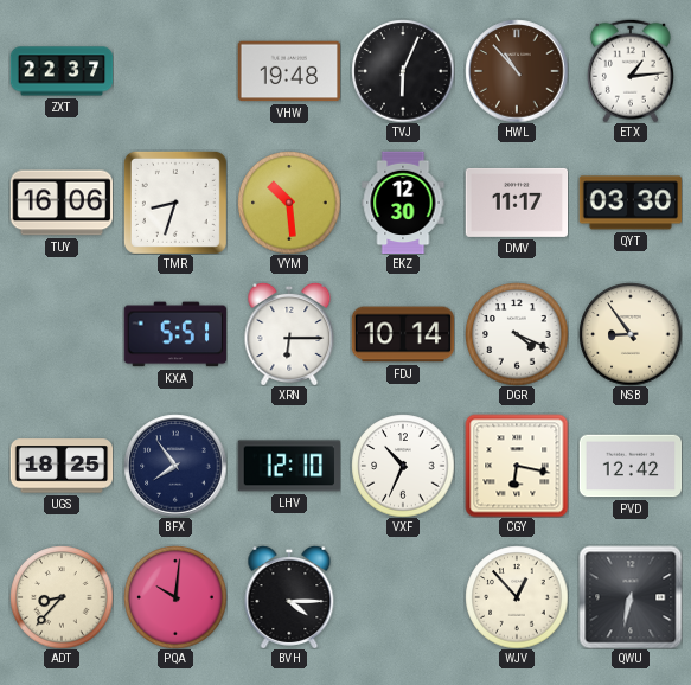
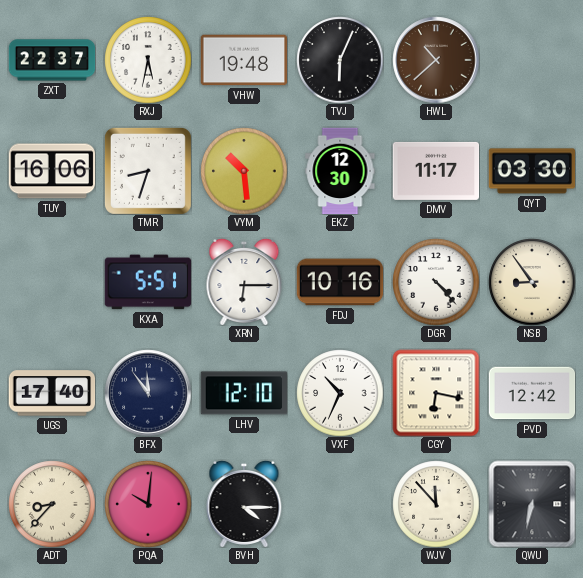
RXJ: none -> 5:32
HWL: 10:53 -> 10:38
ETX: 1:14 -> none
FDJ: 10:14 -> 10:16
DGR: 4:19 -> 4:23
UGS: 18:25 -> 17:40
BFX: 7:54 -> 11:54
WJV: 12:53 -> 11:53
